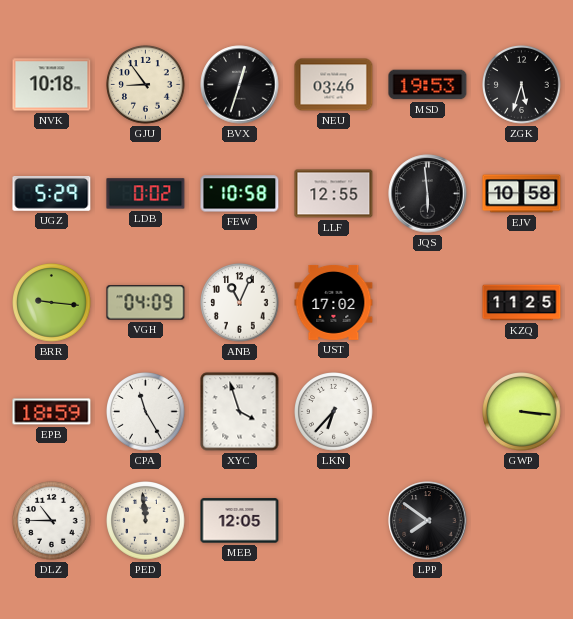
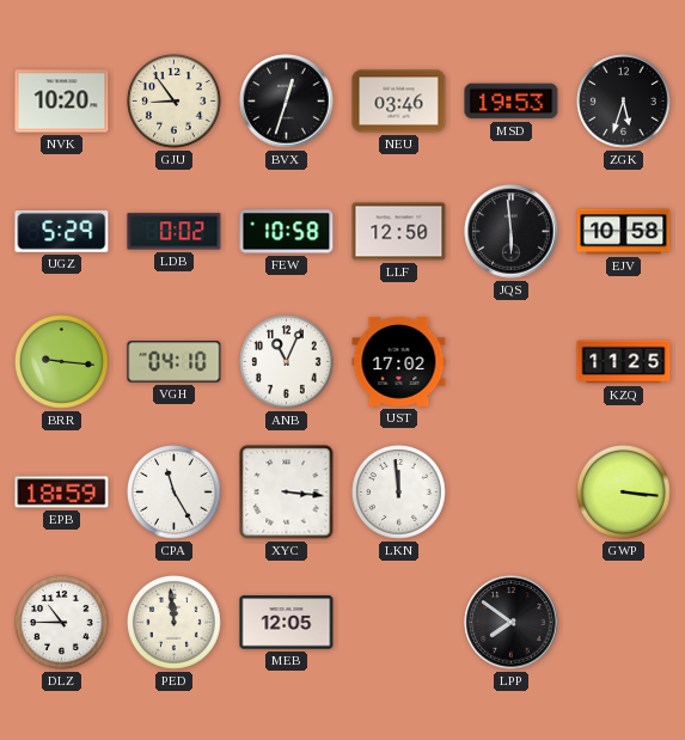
NVK: 10:18 -> 10:20
LLF: 12:55 -> 12:50
VGH: 04:09 -> 04:10
XYC: 3:57 -> 3:16
LKN: 6:37 -> 11:59
